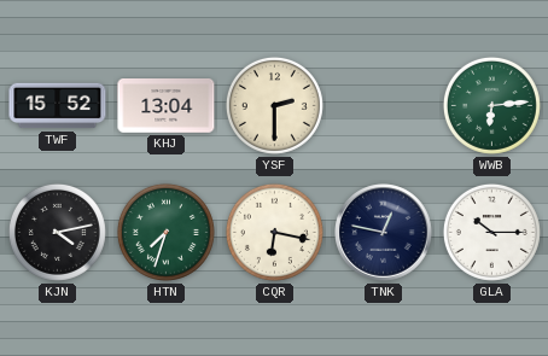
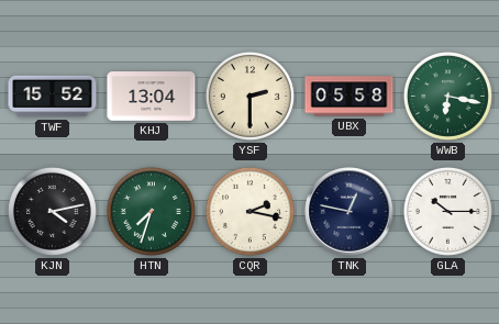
UBX: none -> 05:58
WWB: 6:14 -> 6:17
CQR: 6:17 -> 2:17
